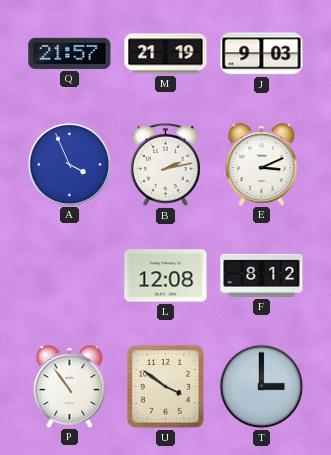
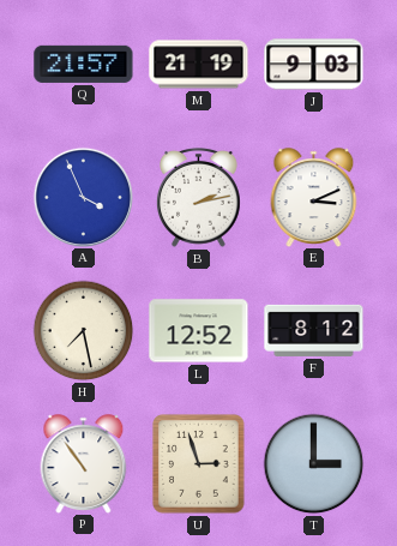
H: none -> 7:28
L: 12:08 -> 12:52
U: 3:51 -> 2:57
